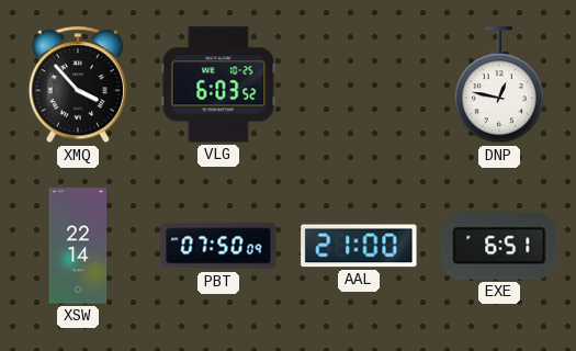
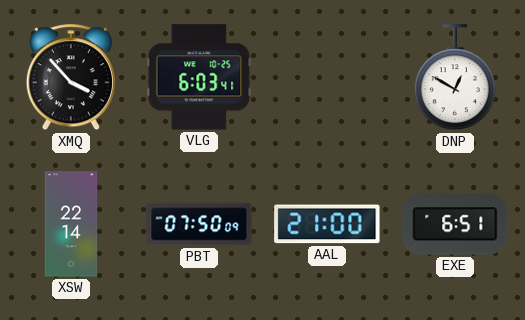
VLG: 6:03:52 -> 6:03:41
DNP: 12:47 -> 12:50
